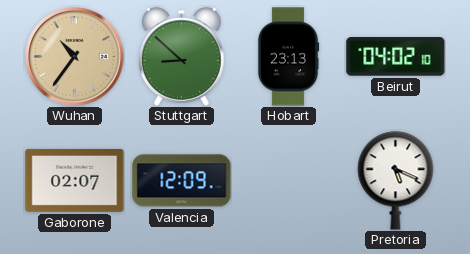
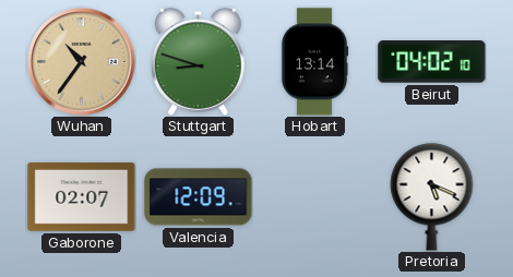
Stuttgart: 8:52 -> 8:48
Hobart: 23:13 -> 13:14
